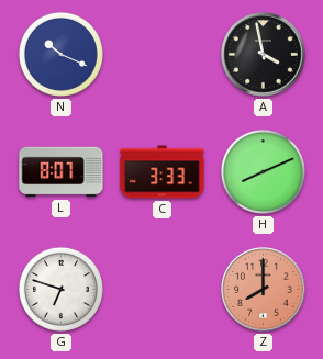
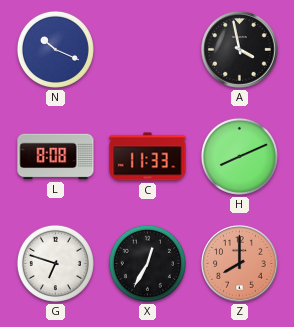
L: 8:07 -> 8:08
C: 3:33 -> 11:33
X: none -> 12:35
